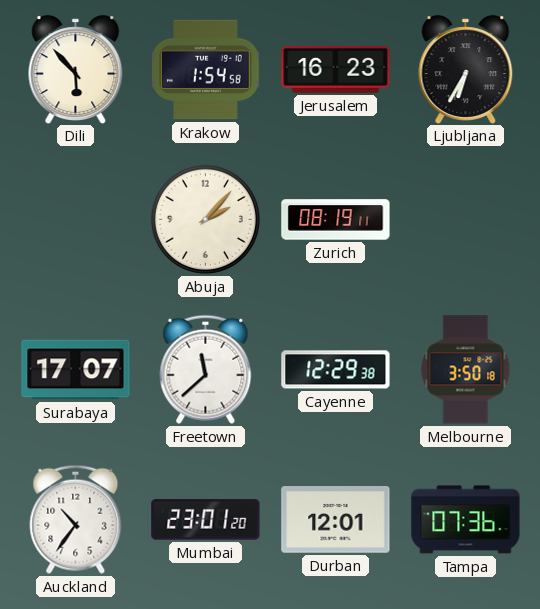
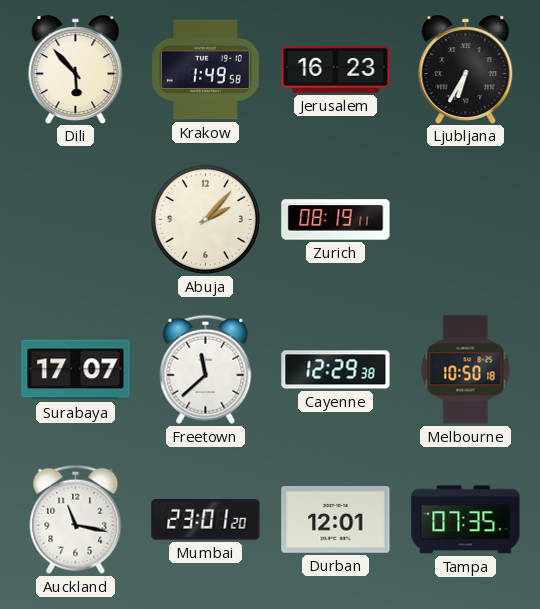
Krakow: 1:54 -> 1:49
Melbourne: 3:50 -> 10:50
Auckland: 10:36 -> 11:17
Tampa: 07:36 -> 07:35
